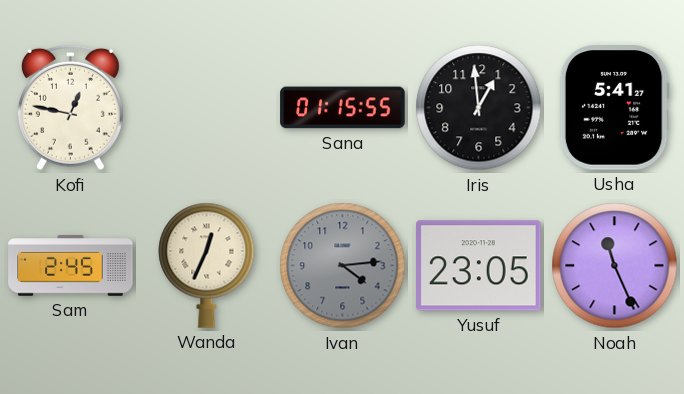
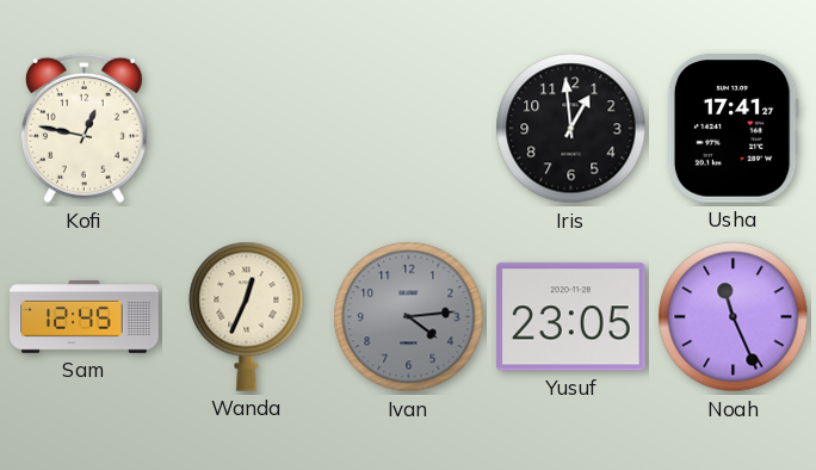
Sana: 01:15 -> none
Usha: 5:41 -> 17:41
Sam: 2:45 -> 12:45
